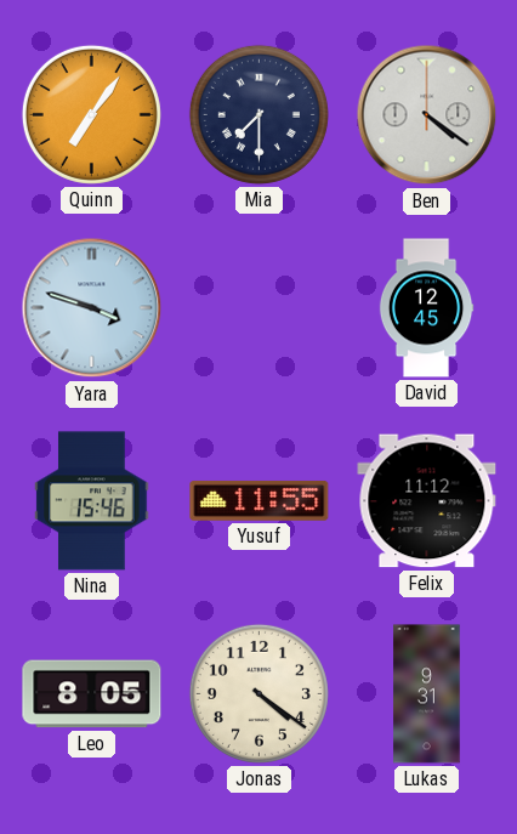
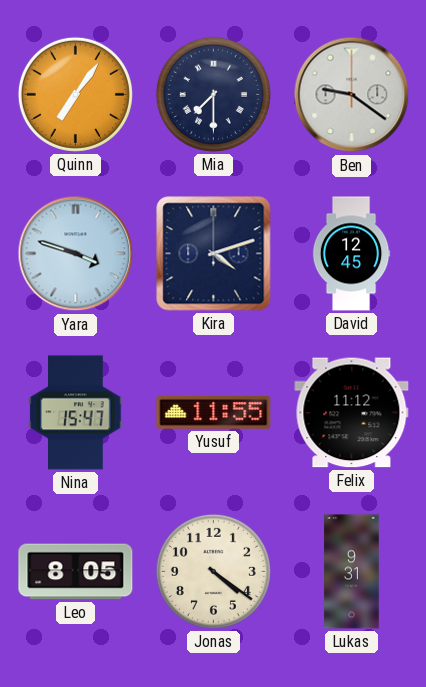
Ben: 4:21 -> 9:21
Kira: none -> 4:12
Nina: 15:46 -> 15:47
